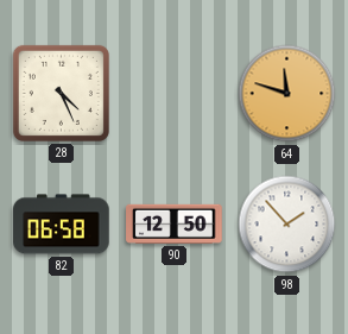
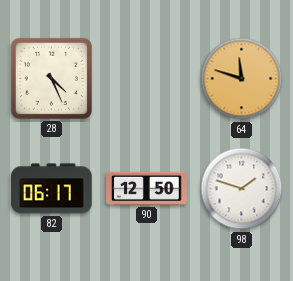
82: 06:58 -> 06:17
98: 1:53 -> 1:48
